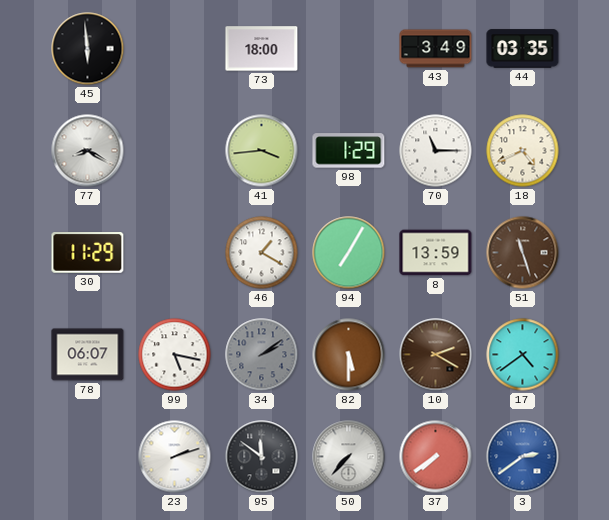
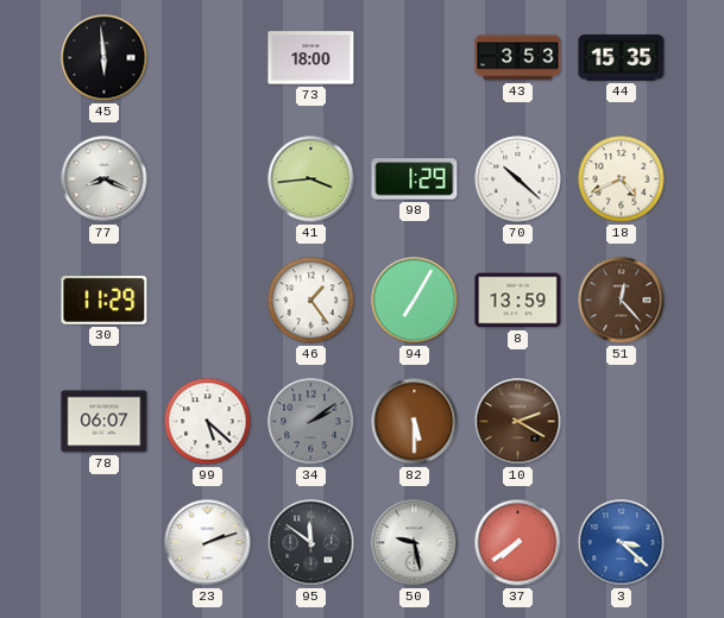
43: 3:49 -> 3:53
44: 03:35 -> 15:35
77: 8:20 -> 8:19
70: 11:15 -> 10:22
46: 1:20 -> 1:24
51: 11:27 -> 12:23
99: 5:17 -> 5:22
17: 4:39 -> none
50: 7:37 -> 9:28
3: 2:39 -> 3:22
